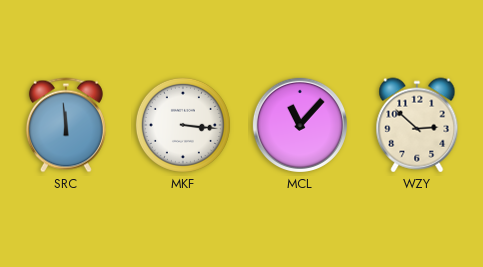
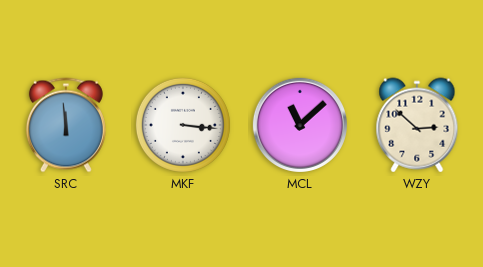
MCL: 11:07 -> 11:08
